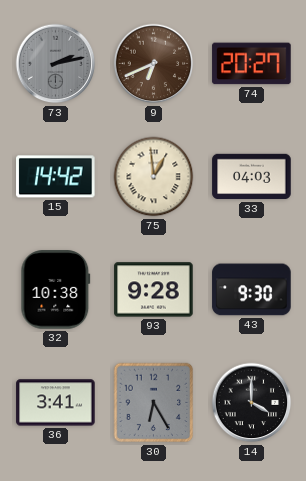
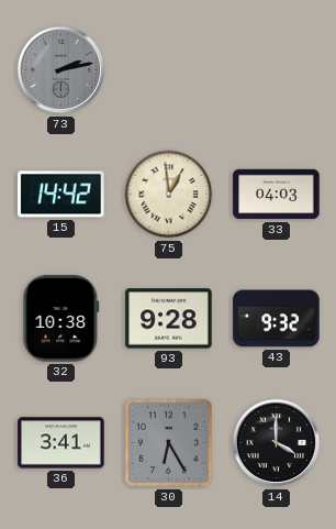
9: 6:41 -> none
74: 20:27 -> none
43: 9:30 -> 9:32
